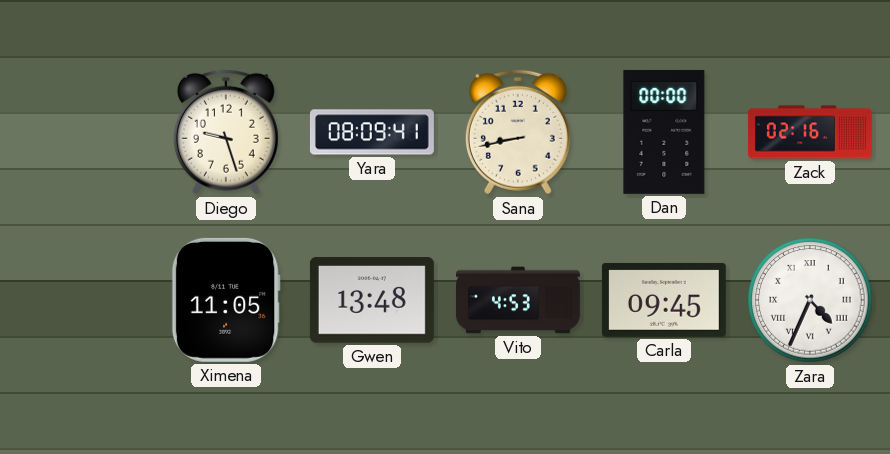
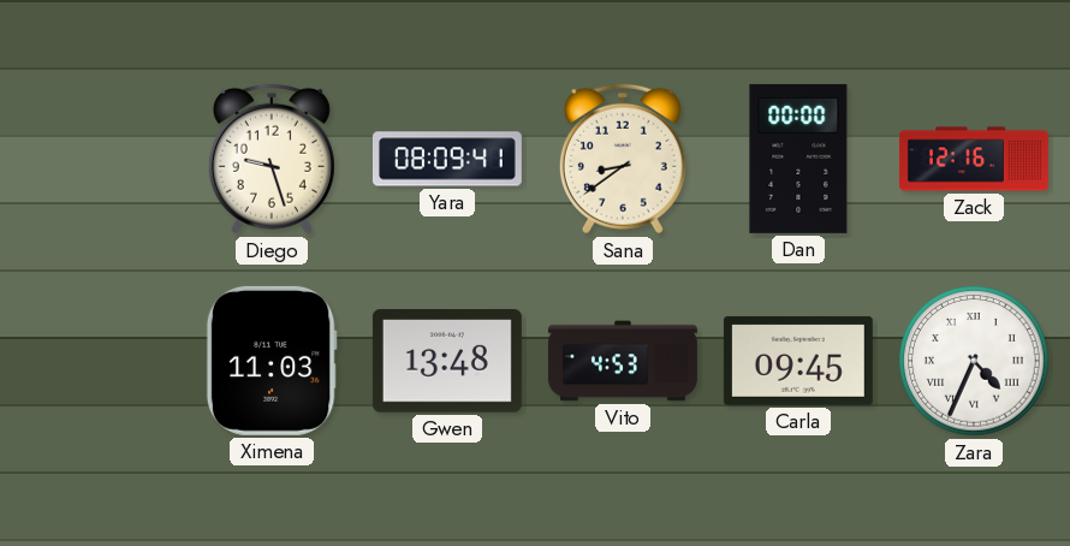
Sana: 8:43 -> 8:39
Zack: 02:16 -> 12:16
Ximena: 11:05 -> 11:03
